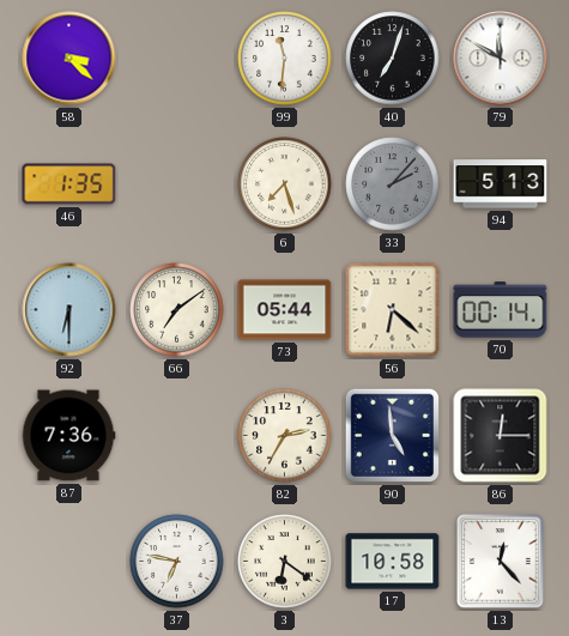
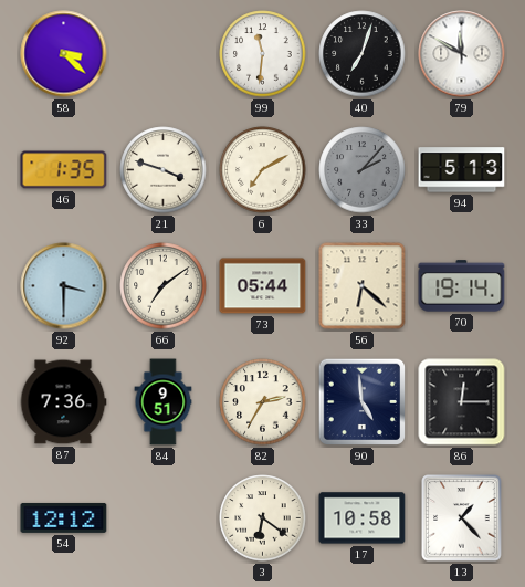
21: none -> 3:48
6: 7:27 -> 7:10
92: 6:30 -> 3:30
70: 00:14 -> 19:14
84: none -> 9:51
54: none -> 12:12
37: 6:47 -> none
13: 12:23 -> 1:23
